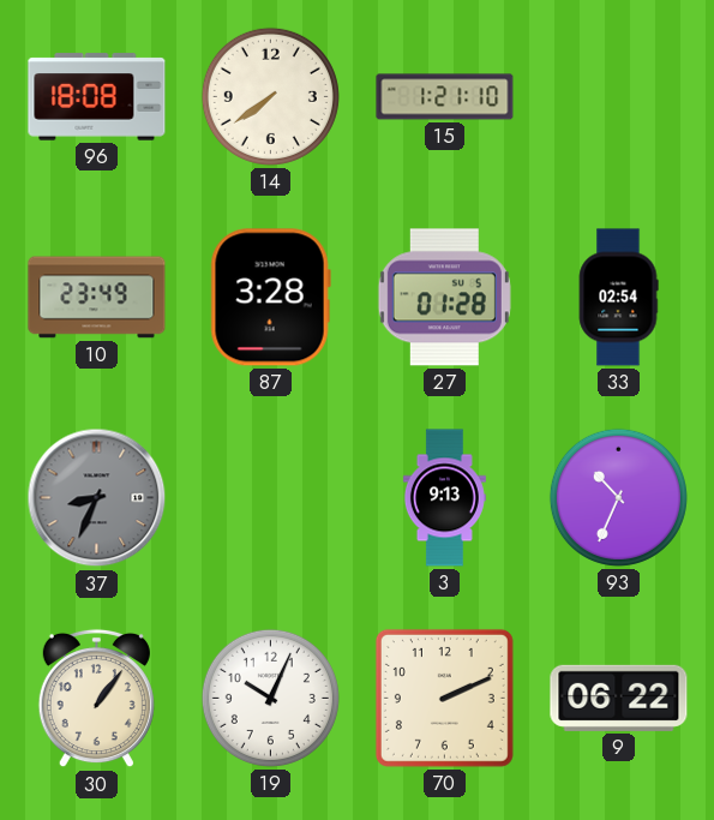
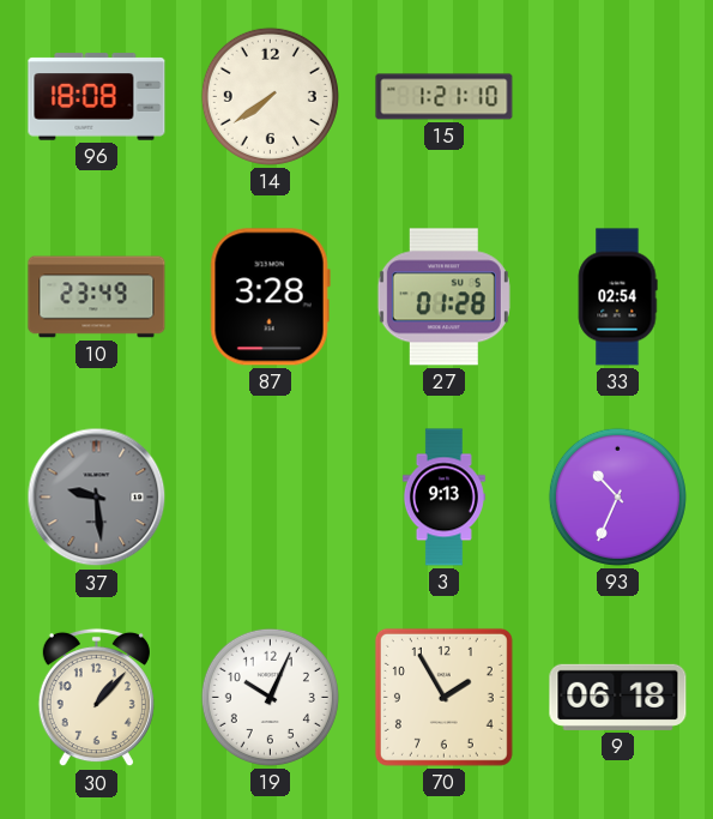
37: 8:34 -> 9:29
30: 1:06 -> 1:07
70: 2:11 -> 1:55
9: 06:22 -> 06:18
